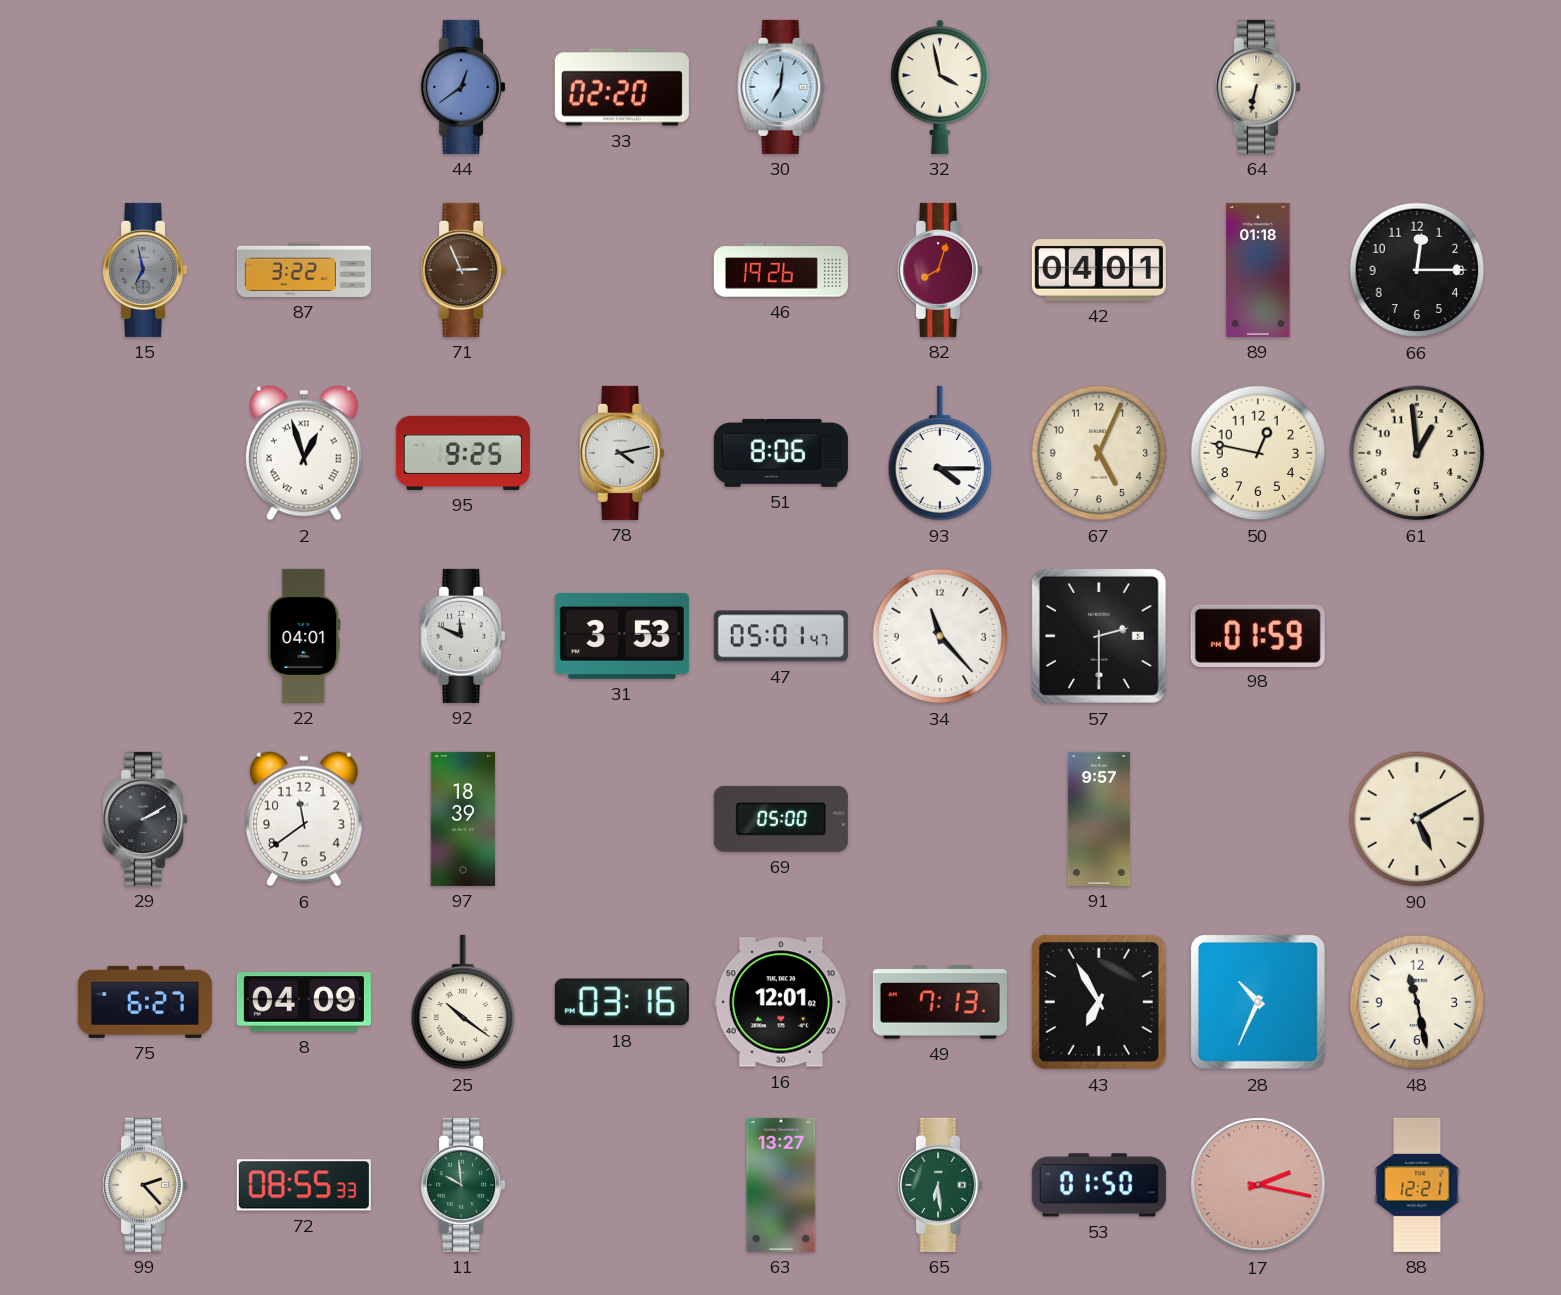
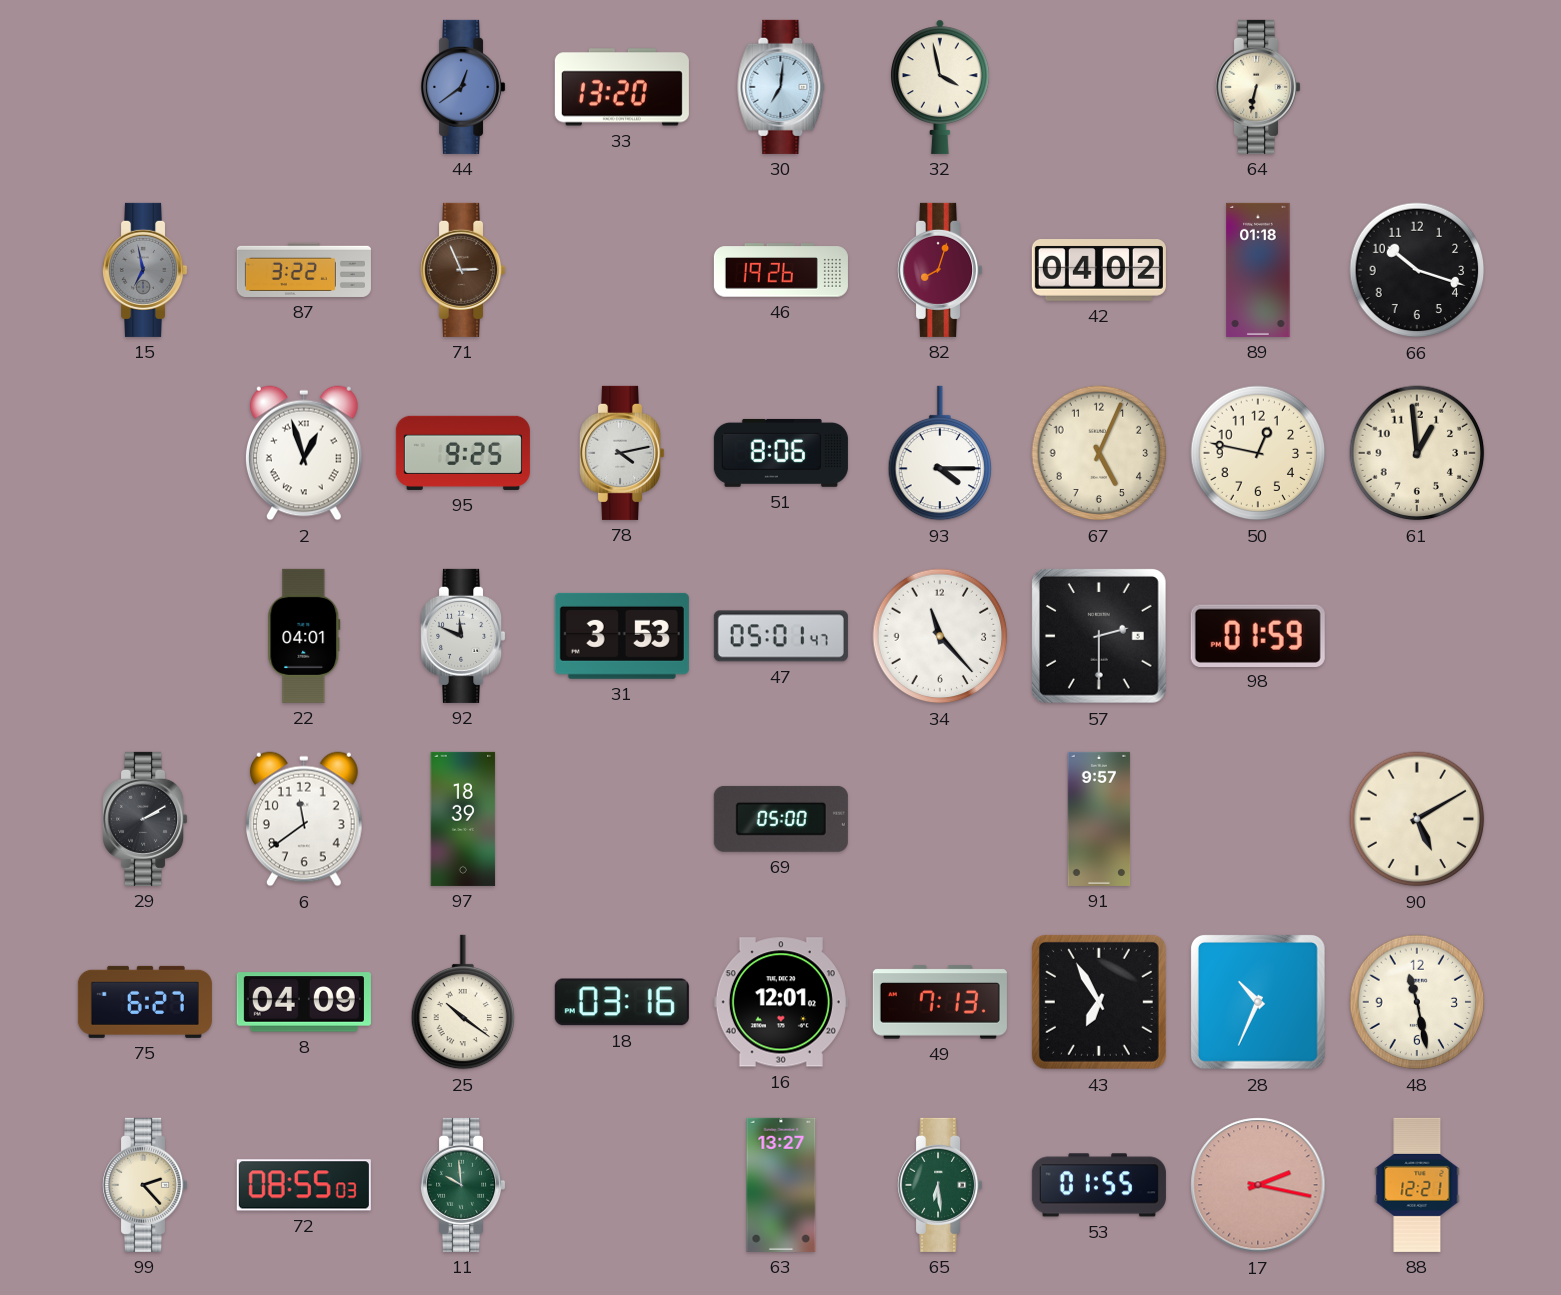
33: 02:20 -> 13:20
42: 04:01 -> 04:02
66: 12:15 -> 10:18
72: 08:55:33 -> 08:55:03
53: 01:50 -> 01:55
